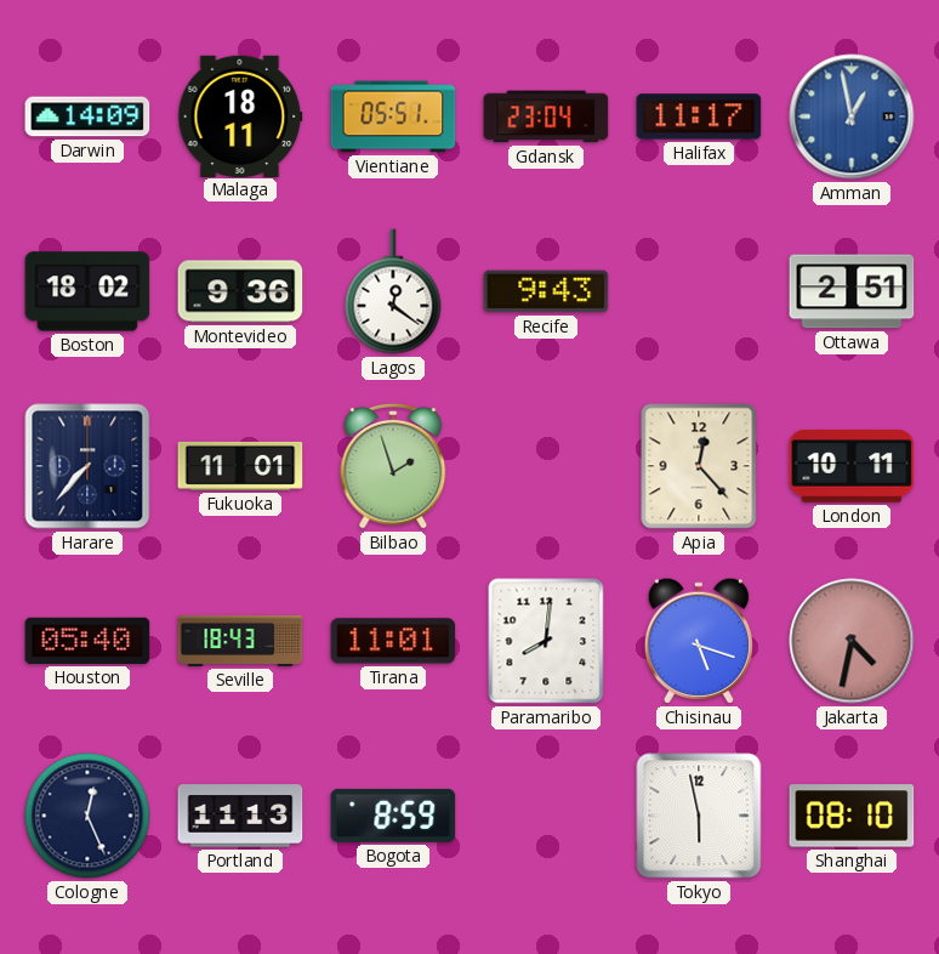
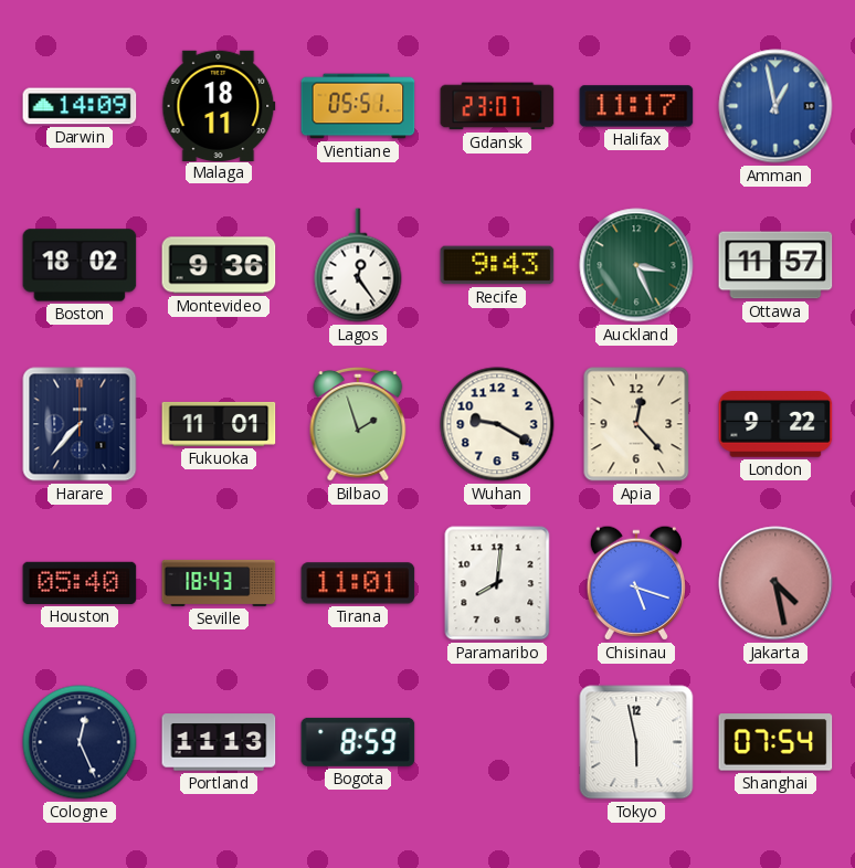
Gdansk: 23:04 -> 23:07
Lagos: 12:21 -> 12:24
Auckland: none -> 3:26
Ottawa: 2:51 -> 11:57
Wuhan: none -> 9:20
London: 10:11 -> 9:22
Jakarta: 4:32 -> 4:28
Shanghai: 08:10 -> 07:54
